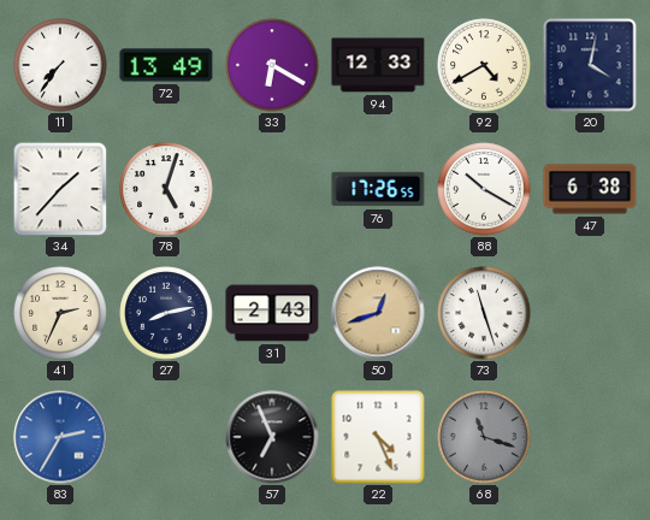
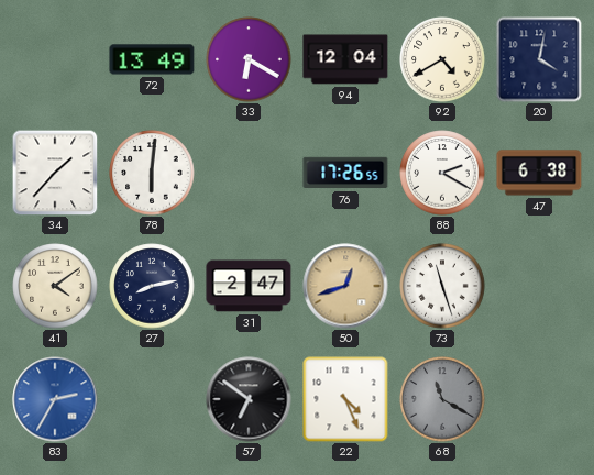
11: 7:36 -> none
94: 12:33 -> 12:04
78: 5:03 -> 6:01
88: 10:20 -> 2:20
41: 2:34 -> 4:09
31: 2:43 -> 2:47
57: 6:56 -> 6:51
68: 11:18 -> 11:20
